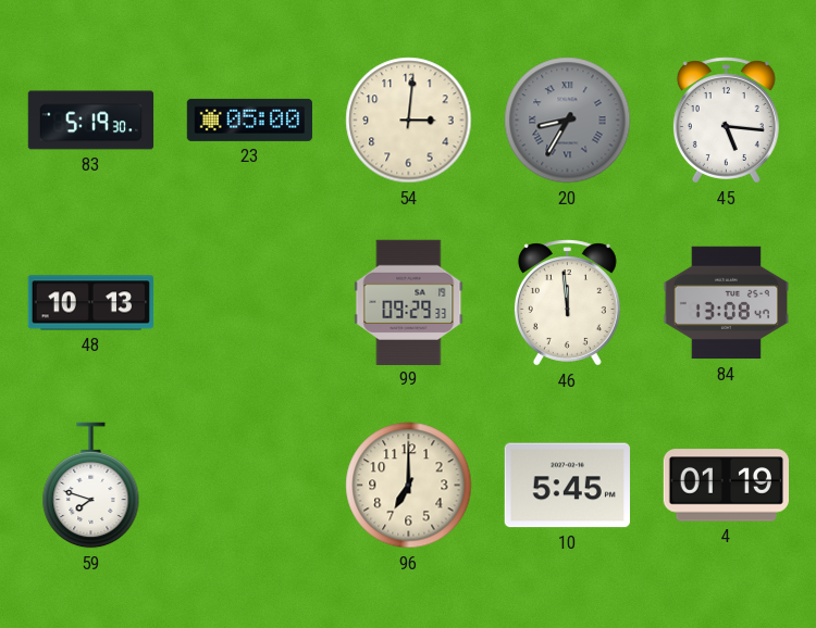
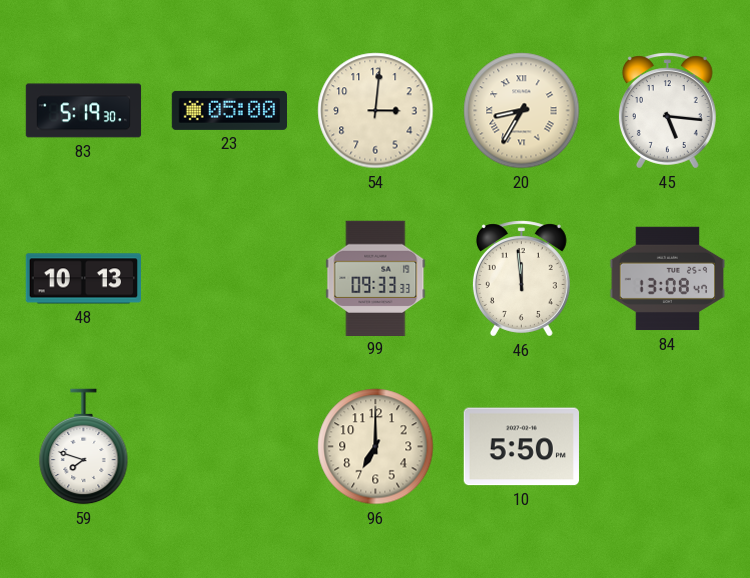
20 dial: grey -> cream
99: 09:29 -> 09:33
10: 5:45 -> 5:50
4: 01:19 -> none
